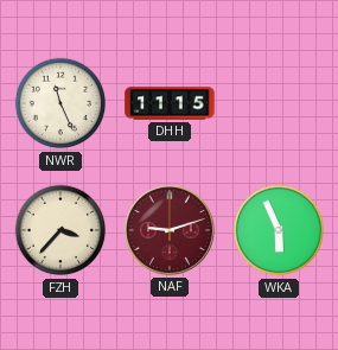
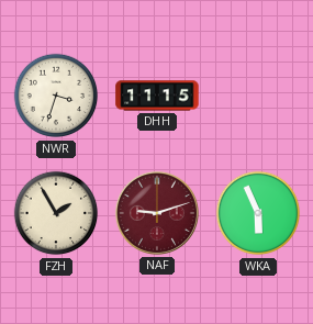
NWR: 11:26 -> 3:33
FZH: 3:37 -> 1:55
